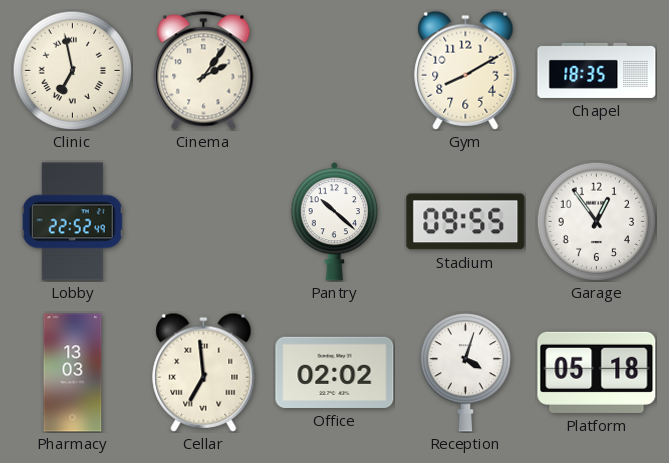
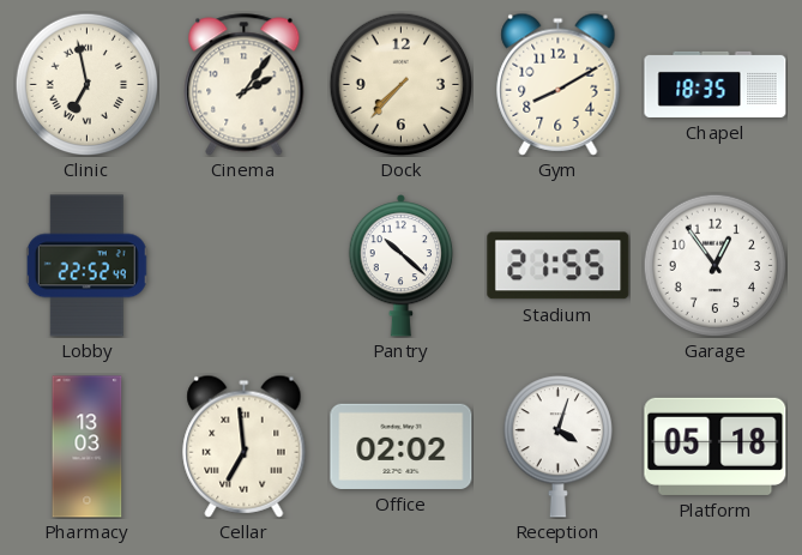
Dock: none -> 7:37
Stadium: 09:55 -> 21:55
